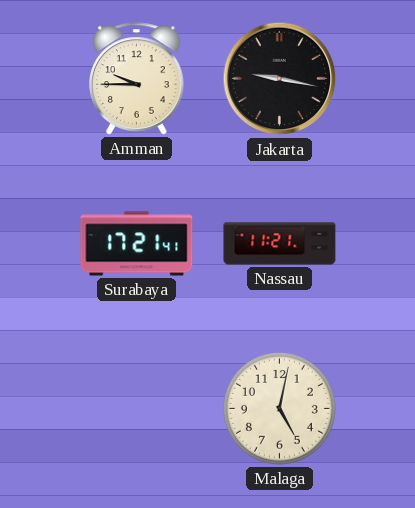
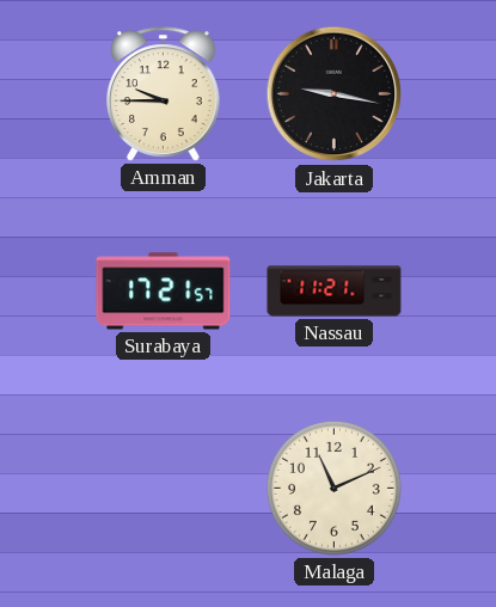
Surabaya: 17:21:41 -> 17:21:57
Malaga: 5:02 -> 11:11
